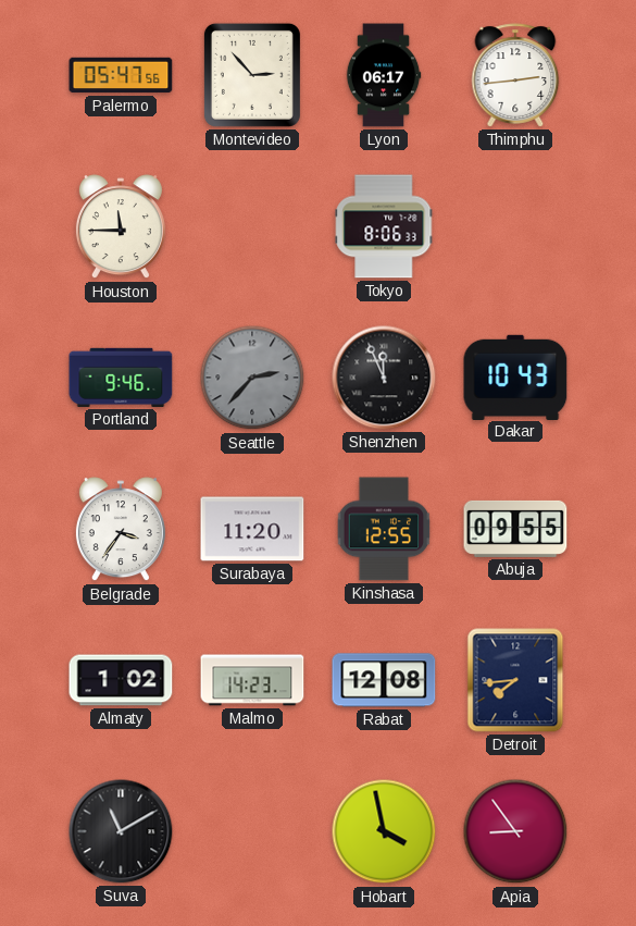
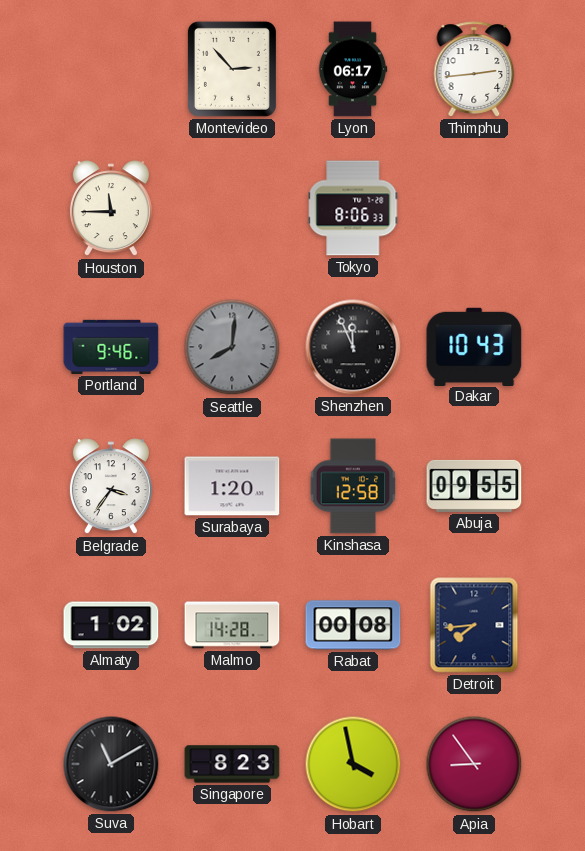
Palermo: 05:47 -> none
Seattle: 2:37 -> 8:01
Surabaya: 11:20 -> 1:20
Kinshasa: 12:55 -> 12:58
Malmo: 14:23 -> 14:28
Rabat: 12:08 -> 00:08
Singapore: none -> 8:23
